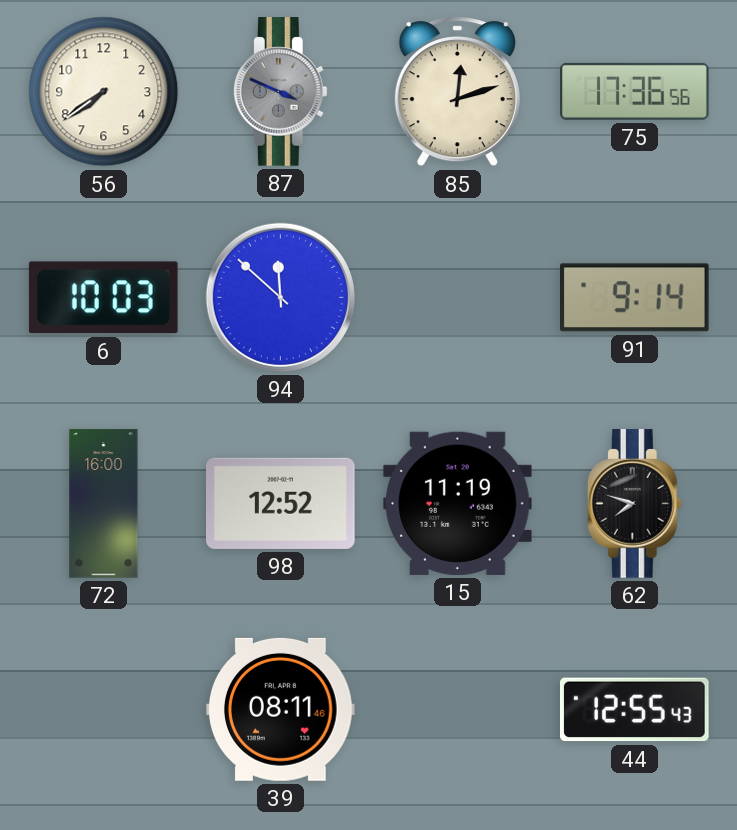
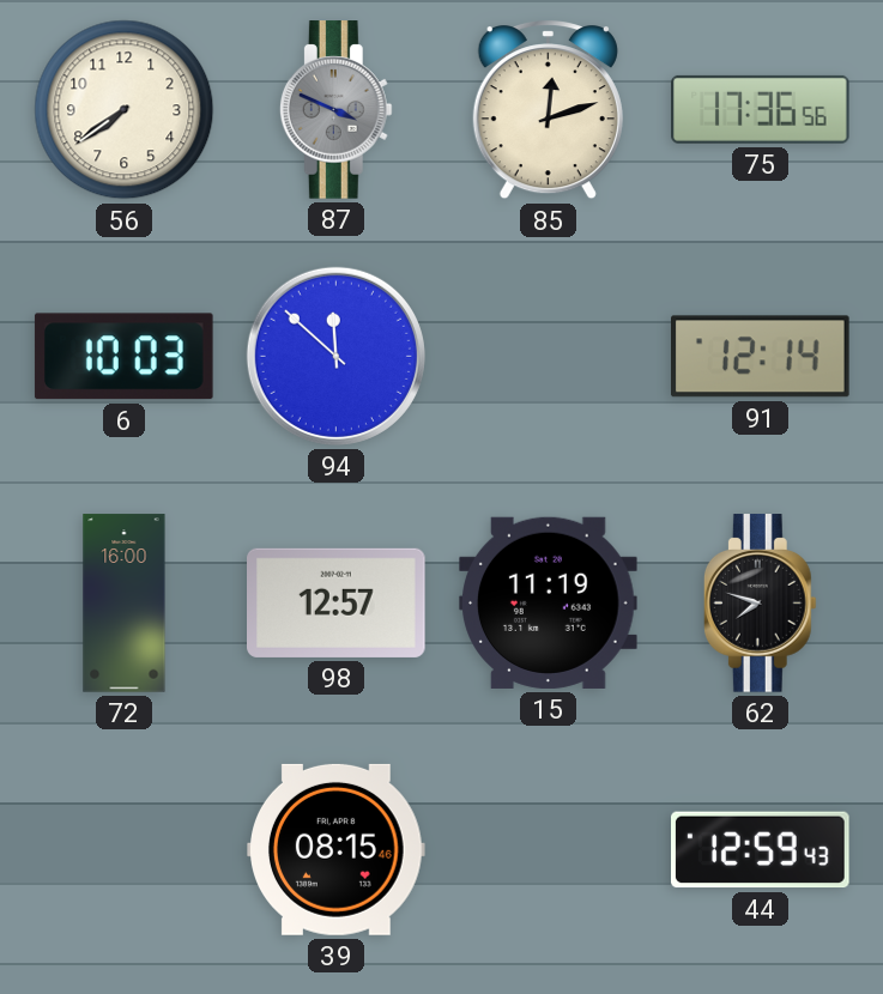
91: 9:14 -> 12:14
98: 12:52 -> 12:57
39: 08:11 -> 08:15
44: 12:55 -> 12:59
